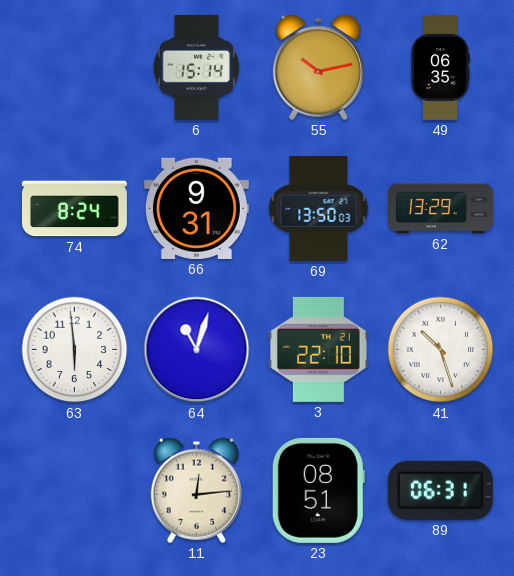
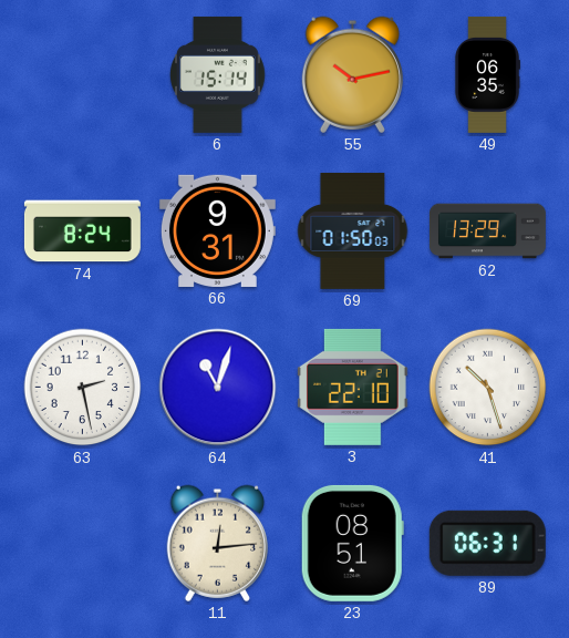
69: 13:50 -> 01:50
63: 5:59 -> 2:28
